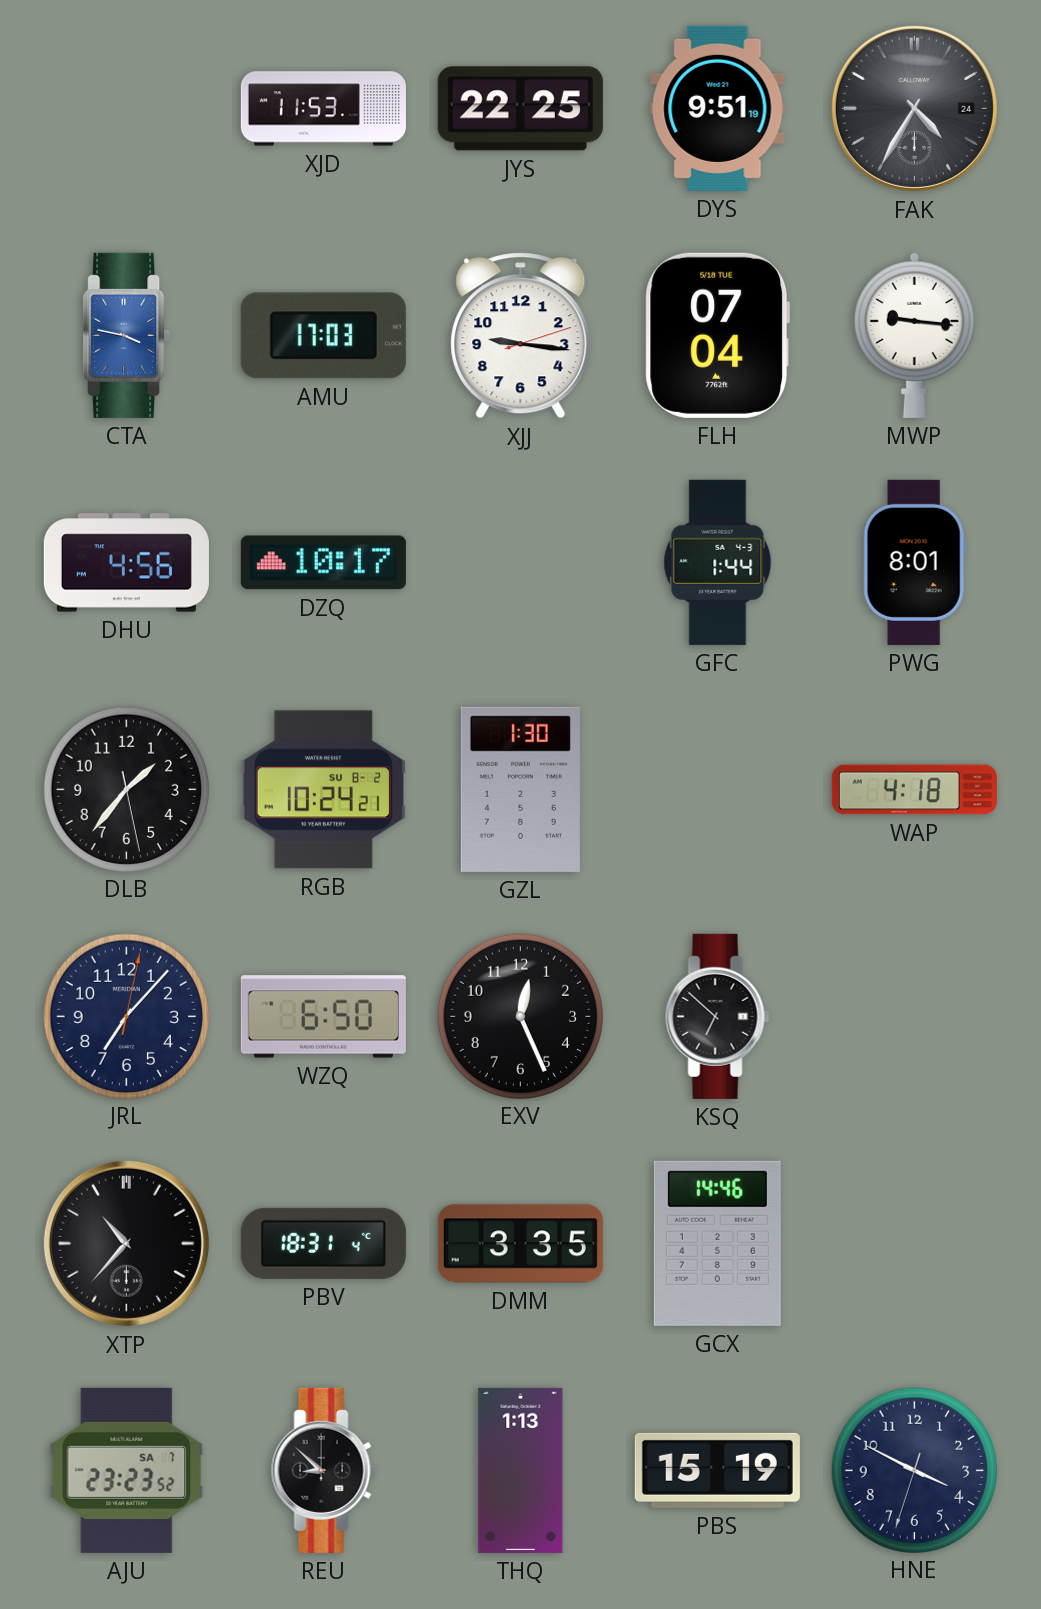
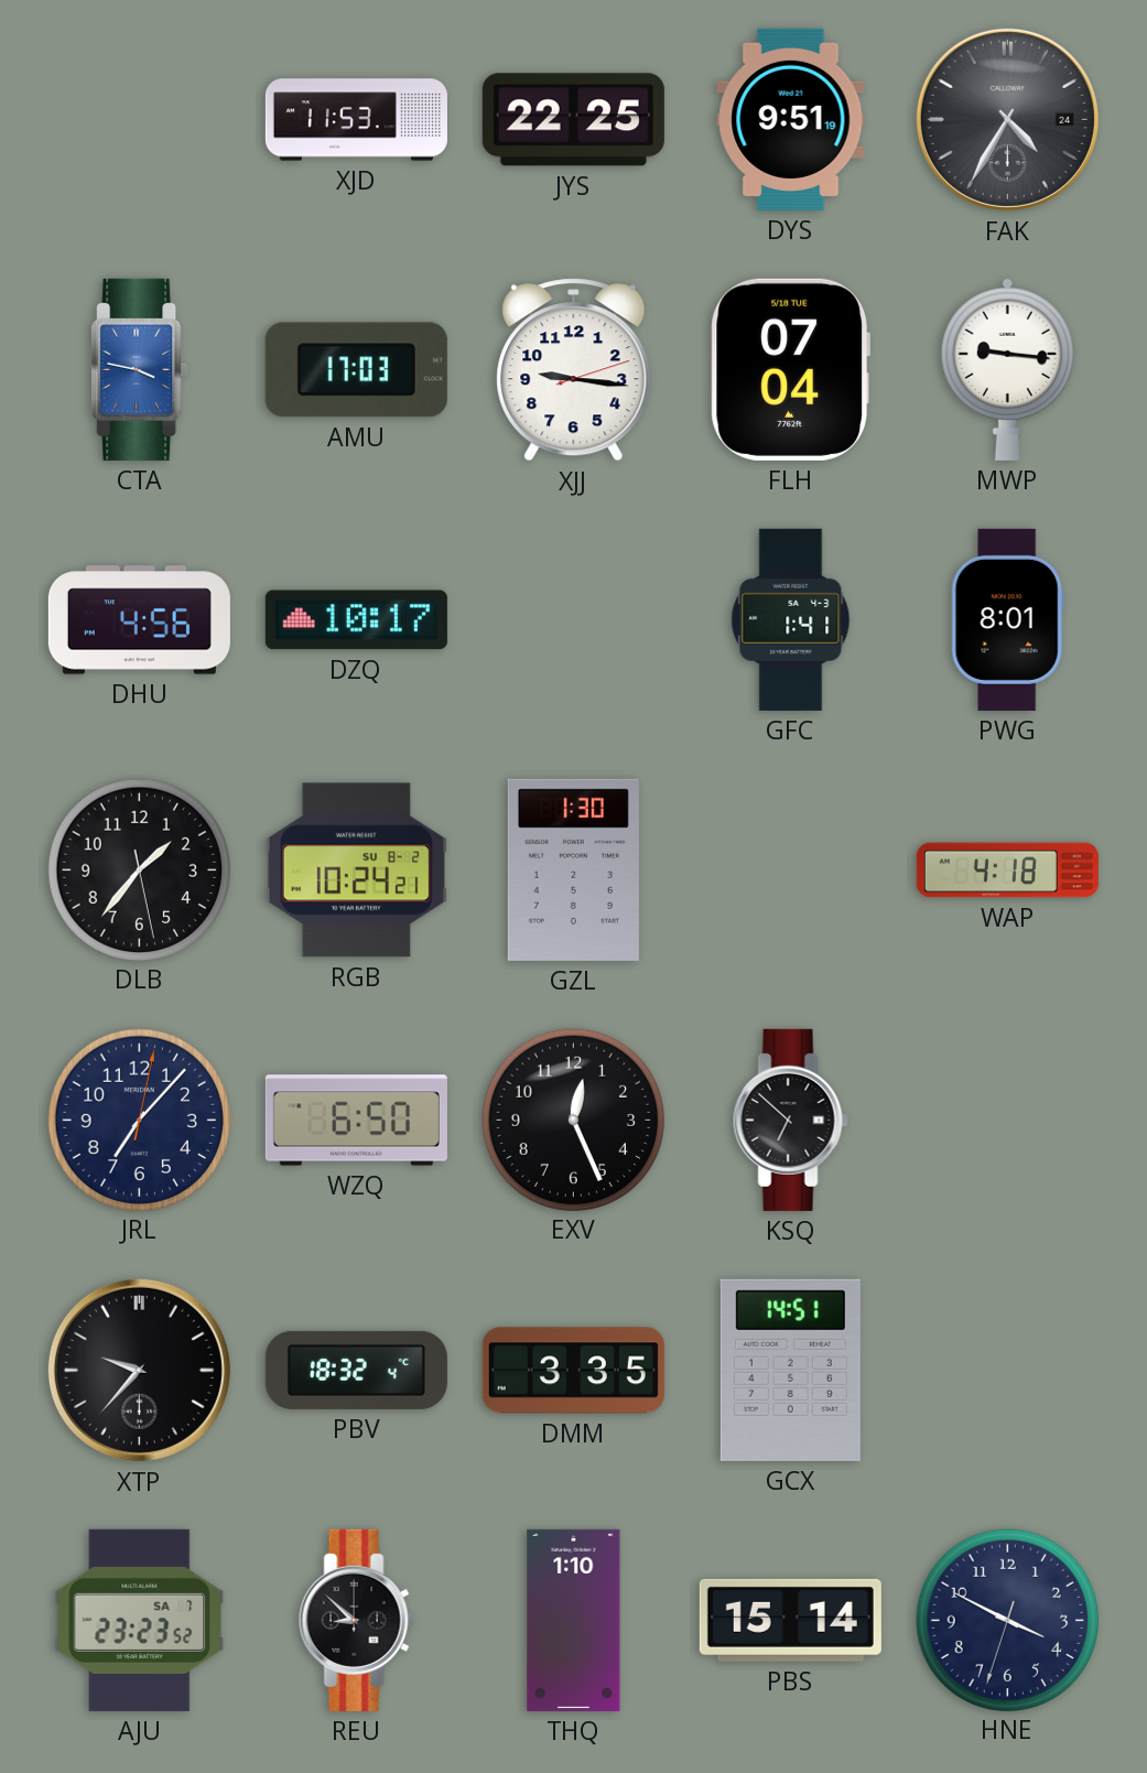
GFC: 1:44 -> 1:41
XTP: 10:37 -> 9:37
PBV: 18:31 -> 18:32
GCX: 14:46 -> 14:51
THQ: 1:13 -> 1:10
PBS: 15:19 -> 15:14
